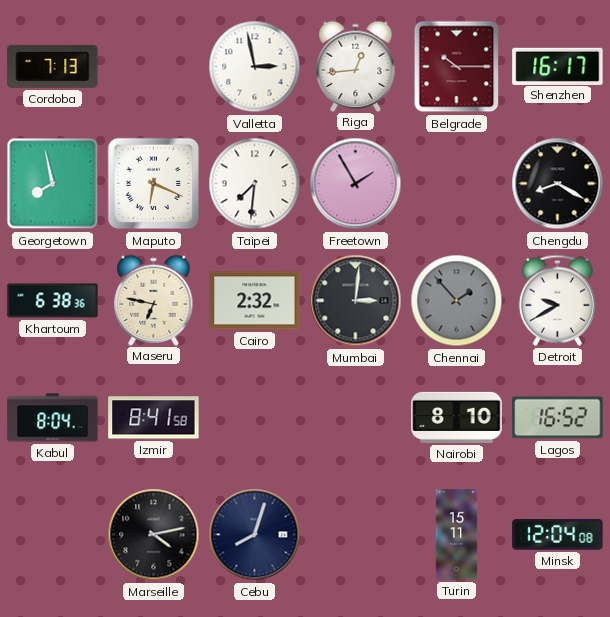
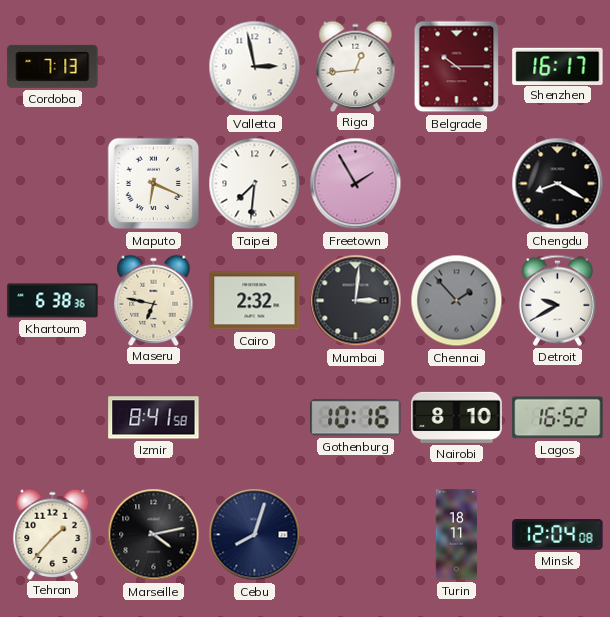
Georgetown: 7:58 -> none
Kabul: 8:04 -> none
Gothenburg: none -> 10:16
Tehran: none -> 1:37
Turin: 15:11 -> 18:11
